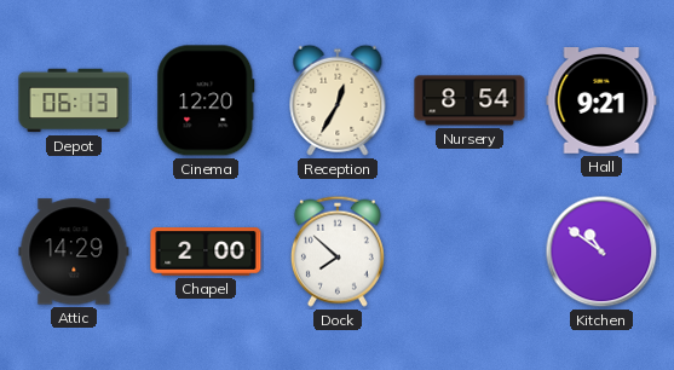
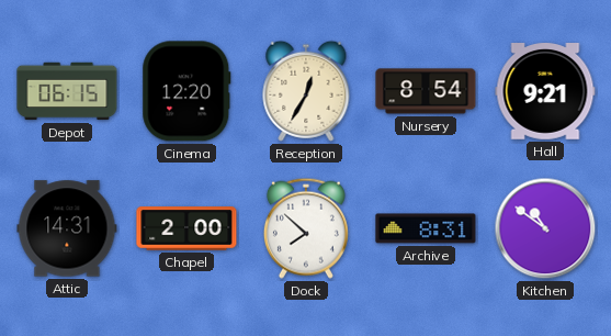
Depot: 06:13 -> 06:15
Attic: 14:29 -> 14:31
Archive: none -> 8:31
